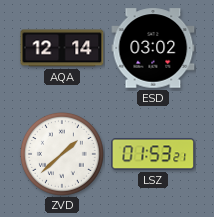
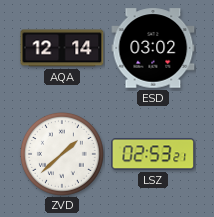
LSZ: 01:53 -> 02:53
